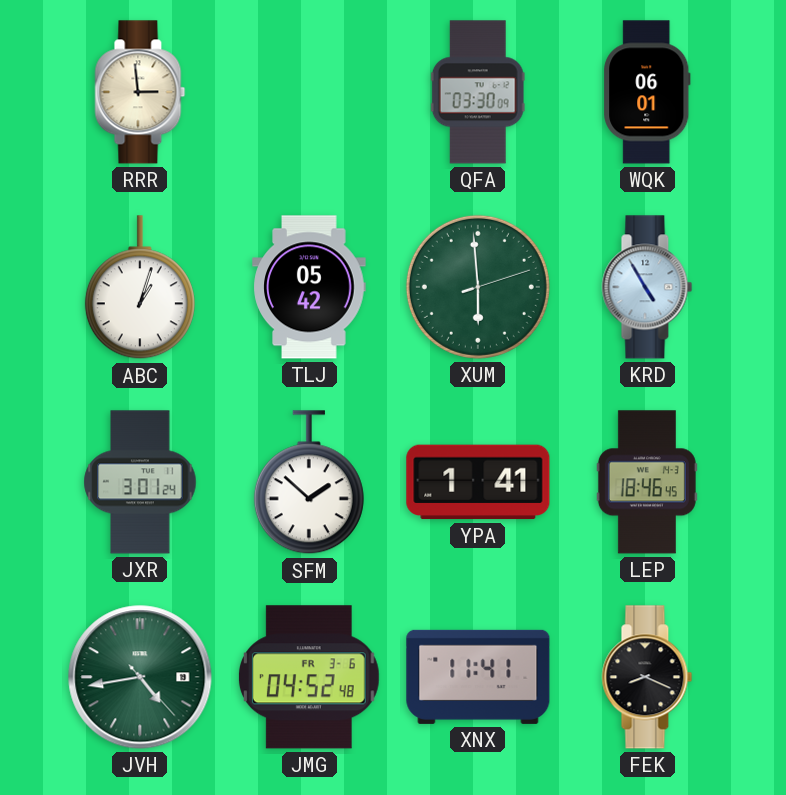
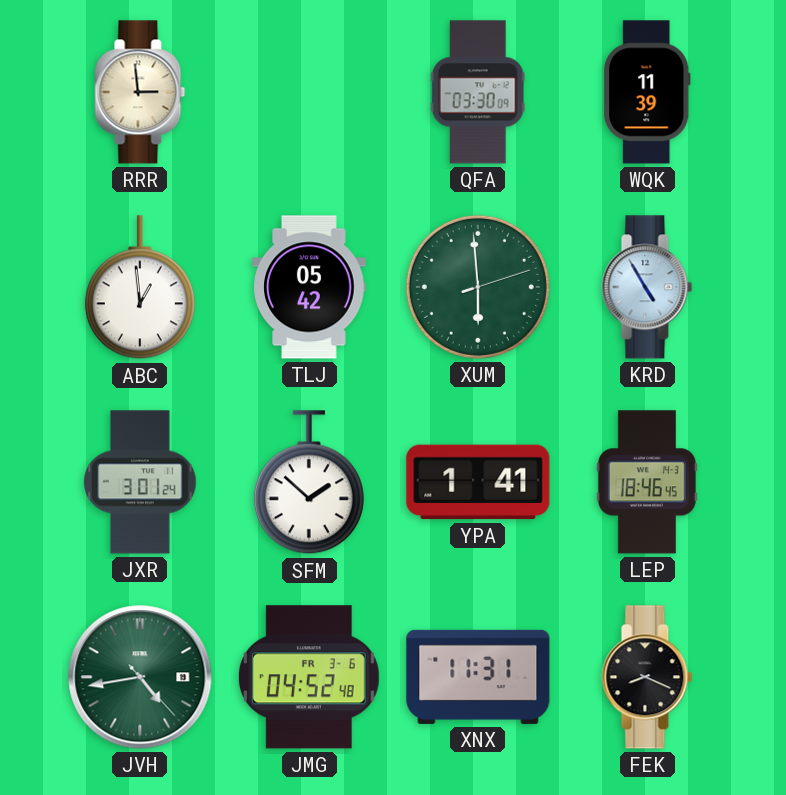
WQK: 06:01 -> 11:39
ABC: 1:03 -> 12:59
XNX: 11:41 -> 11:31
